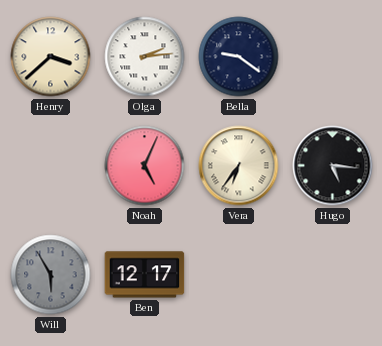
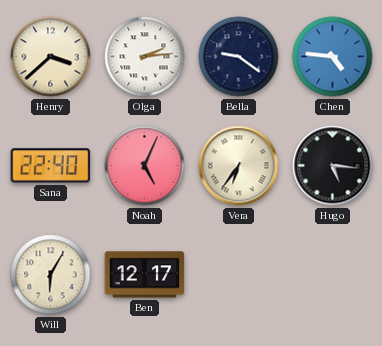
Chen: none -> 4:46
Sana: none -> 22:40
Will: 5:55 -> 6:05
Will dial: grey -> cream
